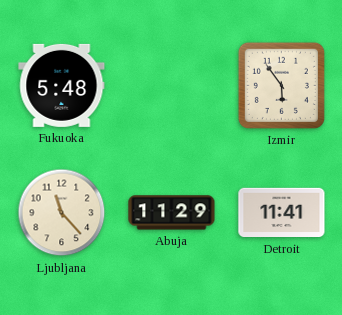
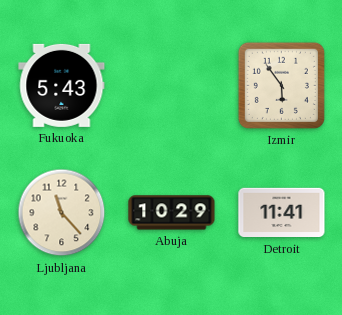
Fukuoka: 5:48 -> 5:43
Abuja: 11:29 -> 10:29
